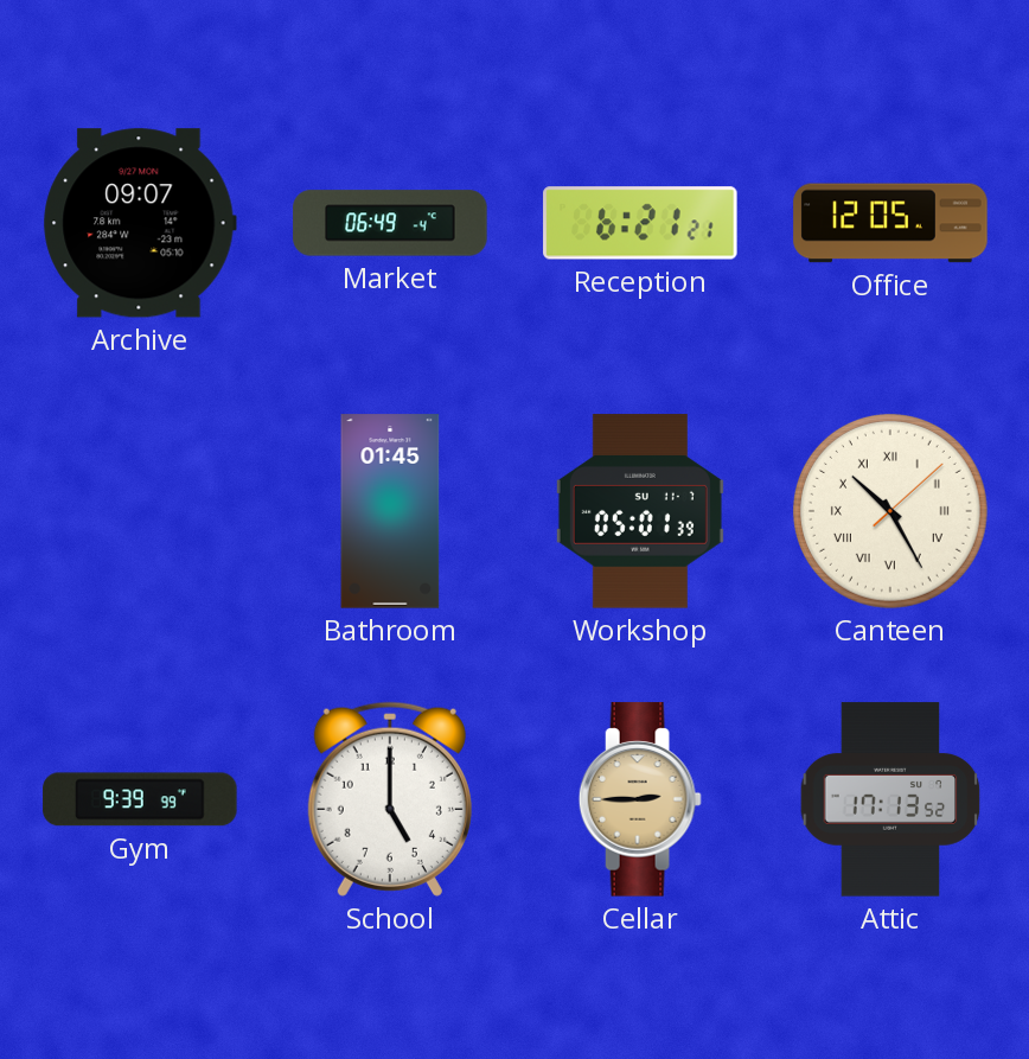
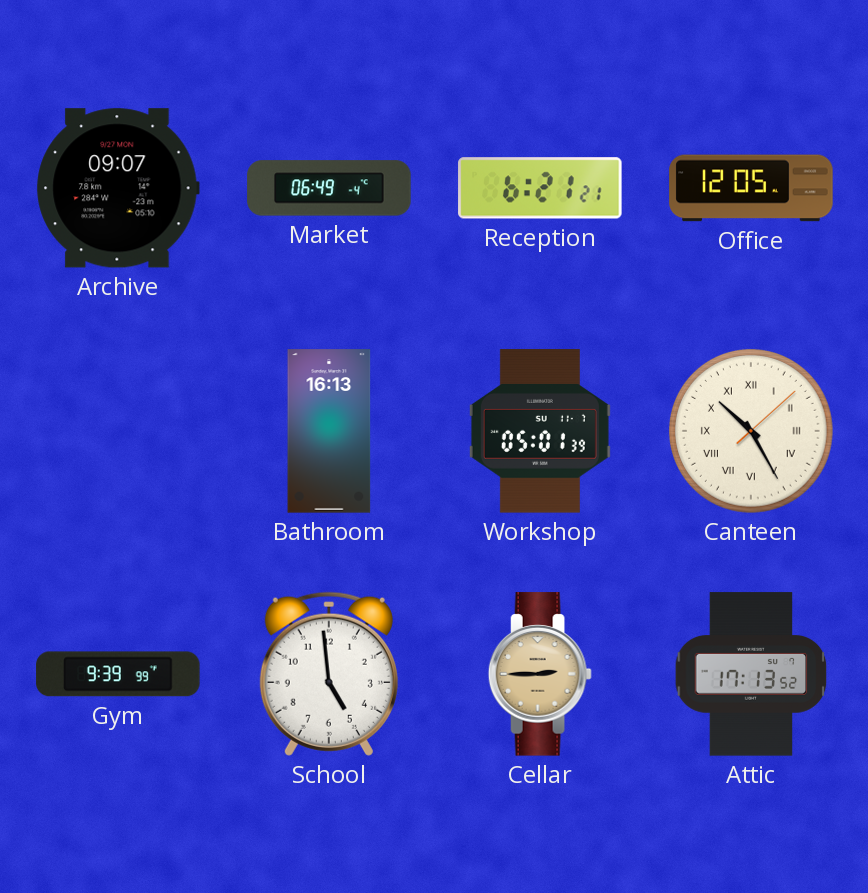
Bathroom: 01:45 -> 16:13
School: 5:00 -> 4:59
